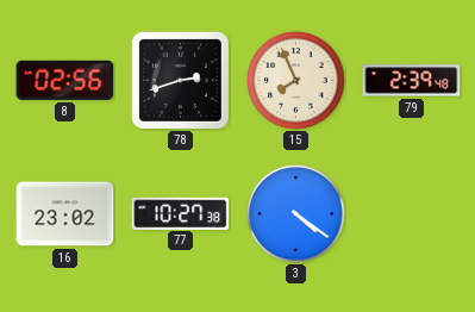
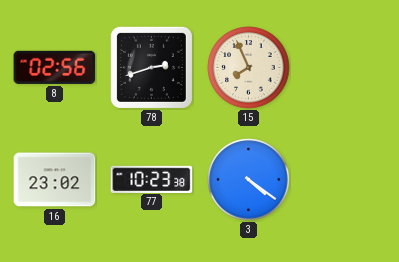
79: 2:39 -> none
77: 10:27 -> 10:23
